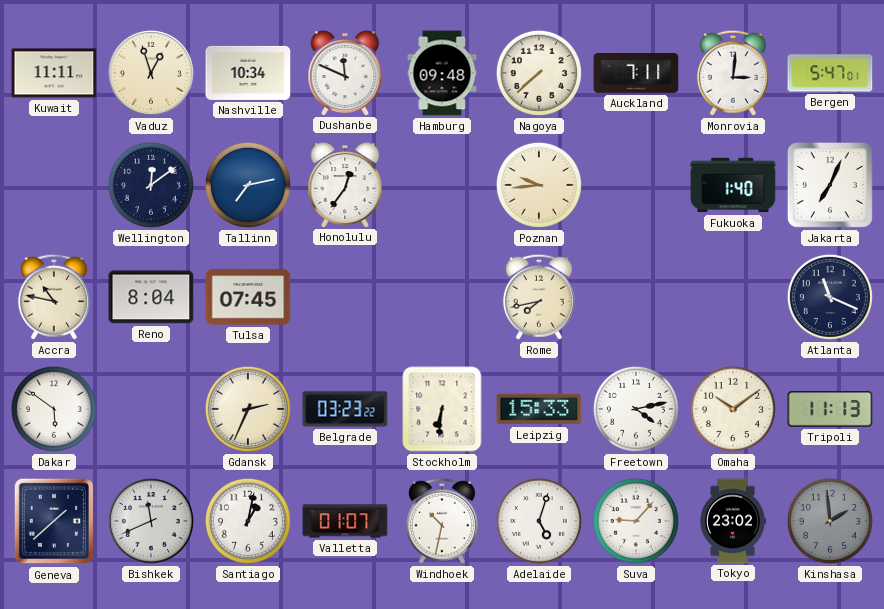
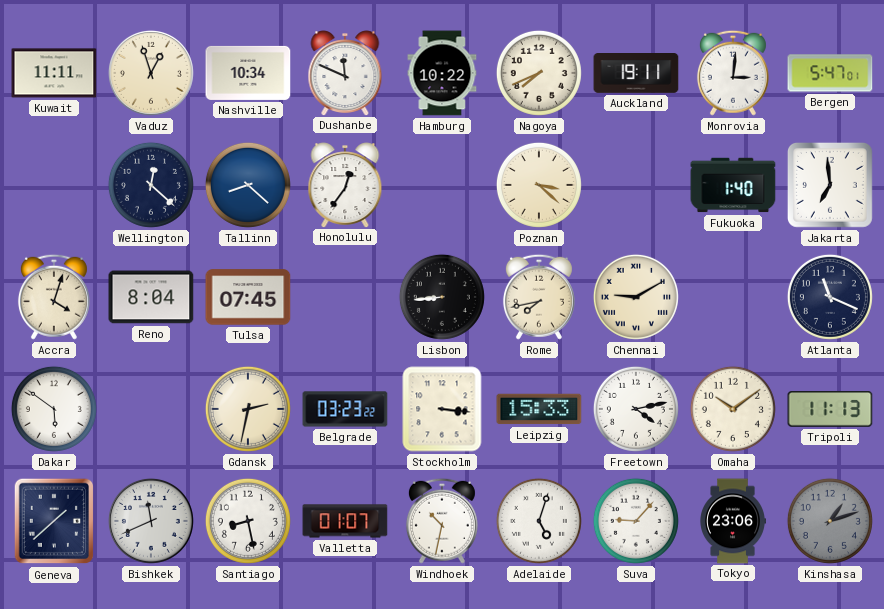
Hamburg: 09:48 -> 10:22
Nagoya: 7:38 -> 7:41
Auckland: 7:11 -> 19:11
Wellington: 12:09 -> 12:22
Tallinn: 7:13 -> 8:22
Poznan: 9:44 -> 3:22
Jakarta: 7:04 -> 6:59
Accra: 10:47 -> 4:03
Lisbon: none -> 8:44
Chennai: none -> 9:10
Gdansk: 2:34 -> 2:32
Stockholm: 6:31 -> 3:16
Santiago: 1:02 -> 8:28
Tokyo: 23:02 -> 23:06
Kinshasa: 1:59 -> 1:12
